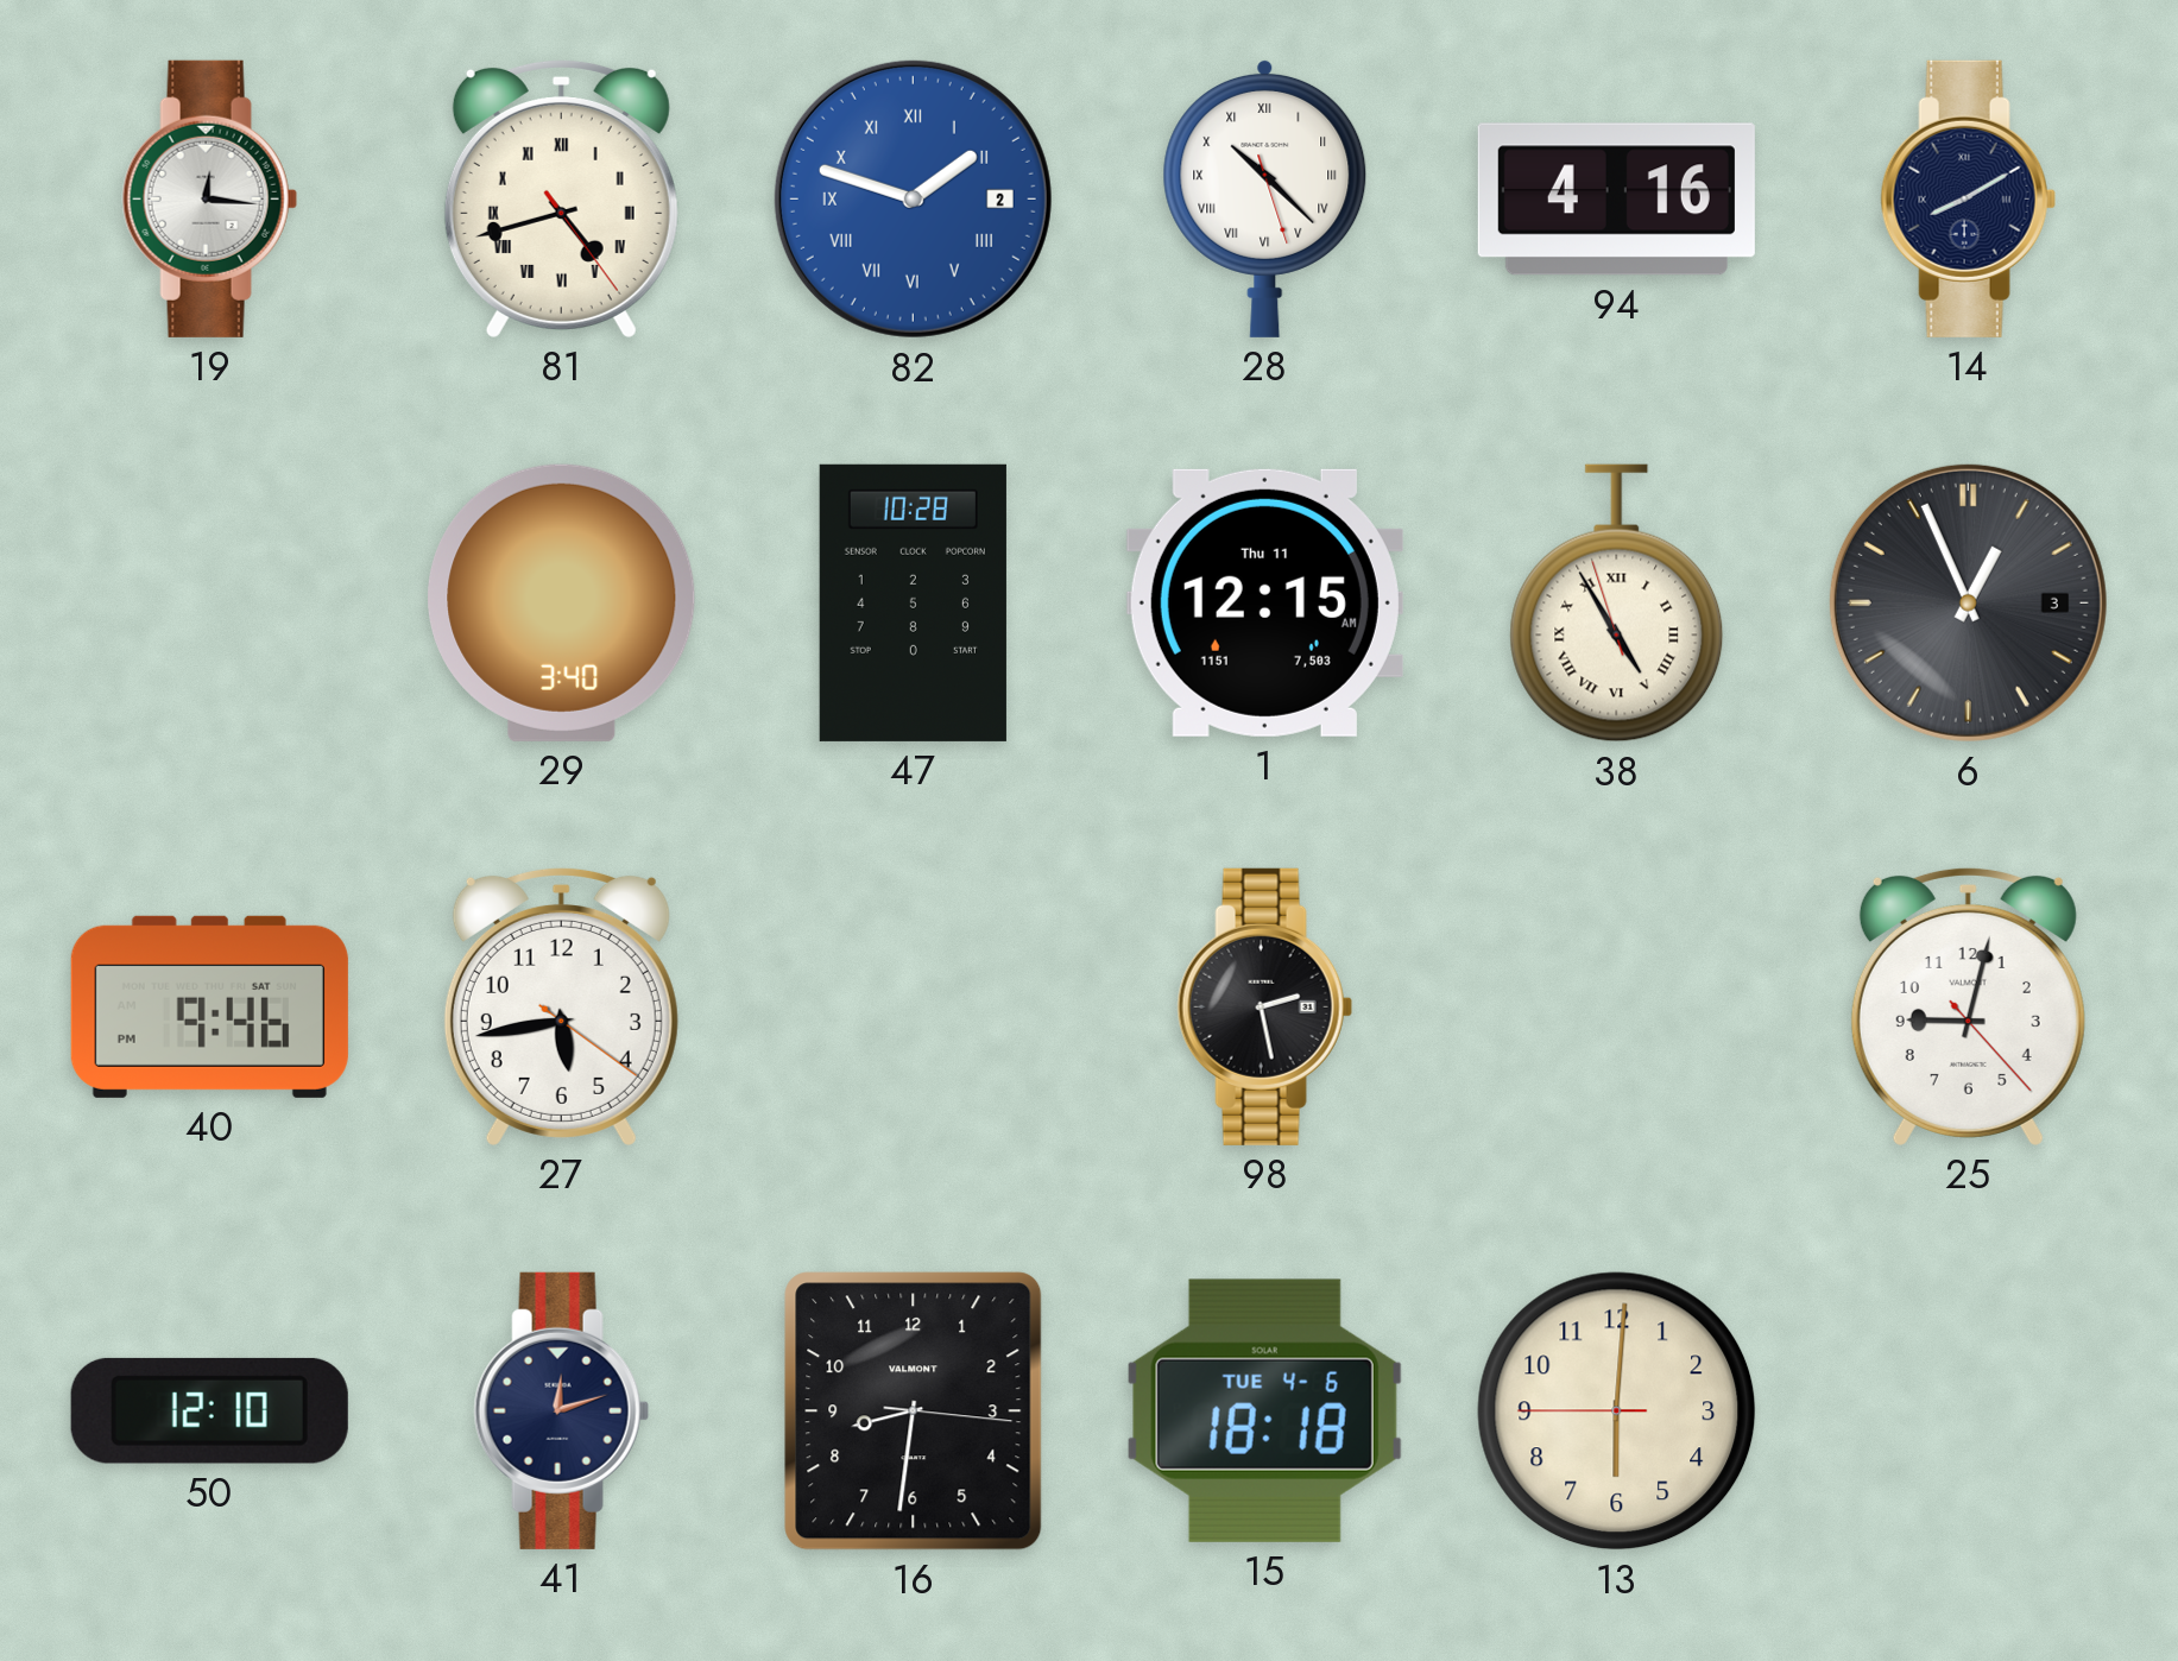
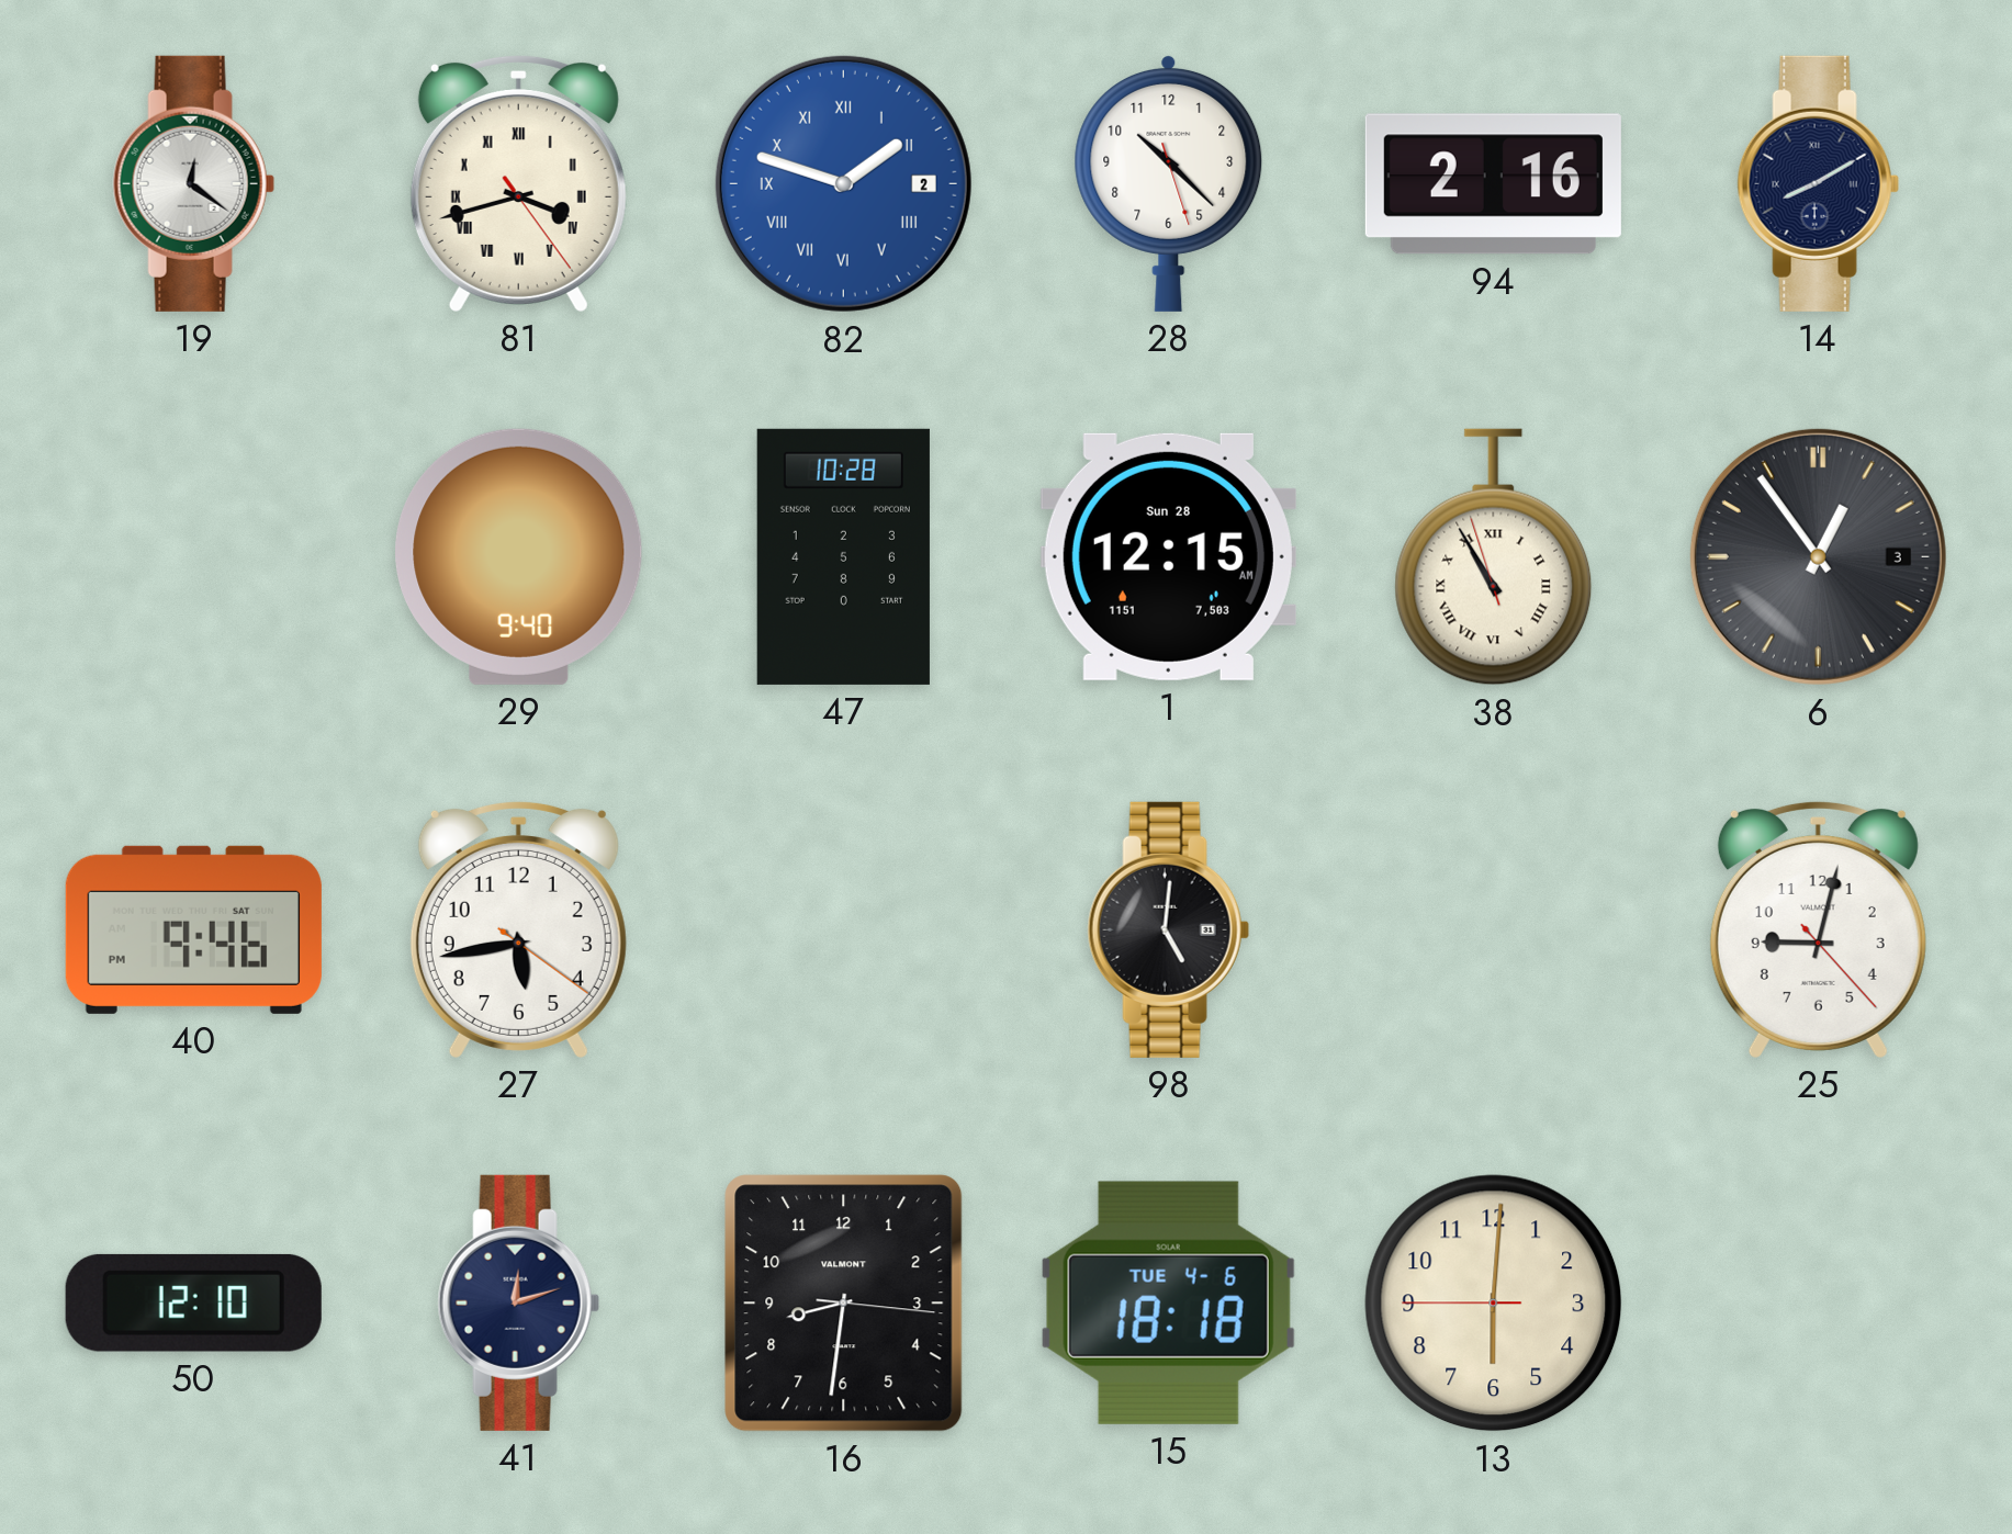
19: 12:16 -> 12:21
81: 4:42 -> 3:42
28 numerals: Roman -> Arabic
94: 4:16 -> 2:16
29: 3:40 -> 9:40
1 date: Thu 11 -> Sun 28
38: 4:54 -> 10:54
6: 12:56 -> 12:54
98: 2:28 -> 5:01
